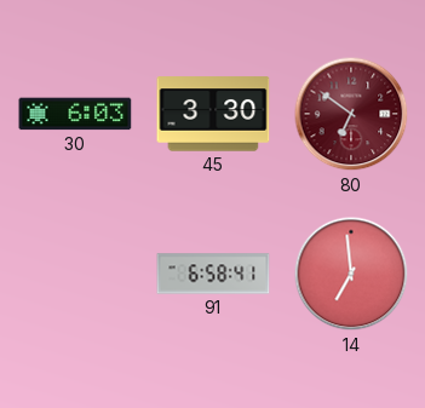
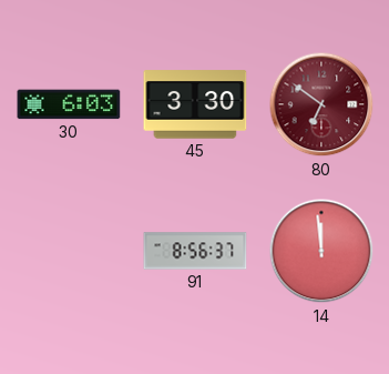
91: 6:58 -> 8:56
14: 6:59 -> 11:59
